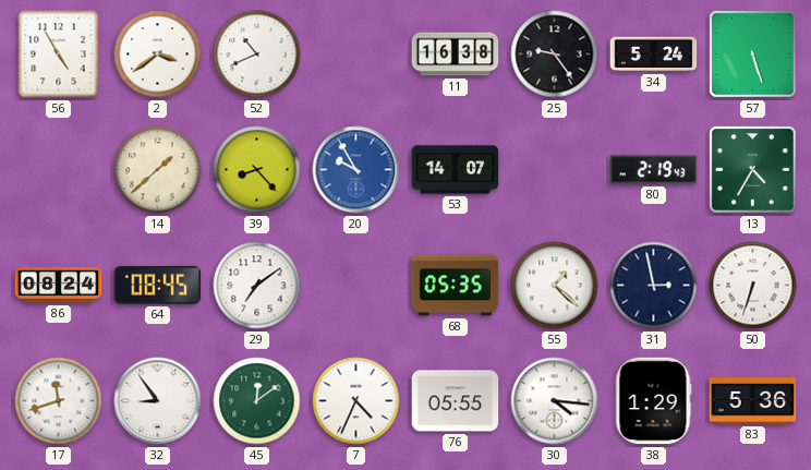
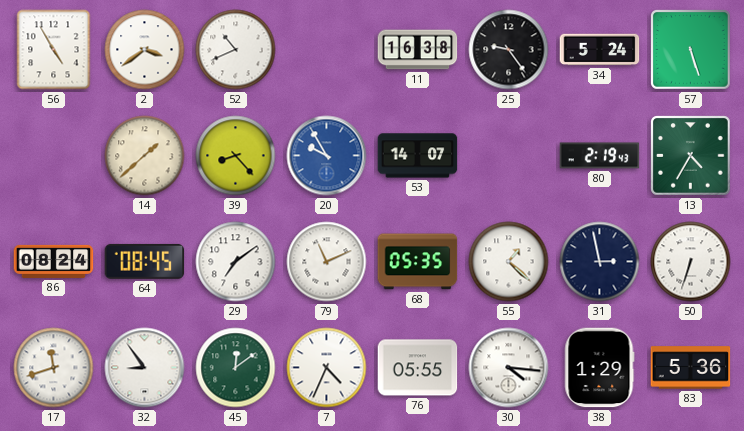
79: none -> 11:11
